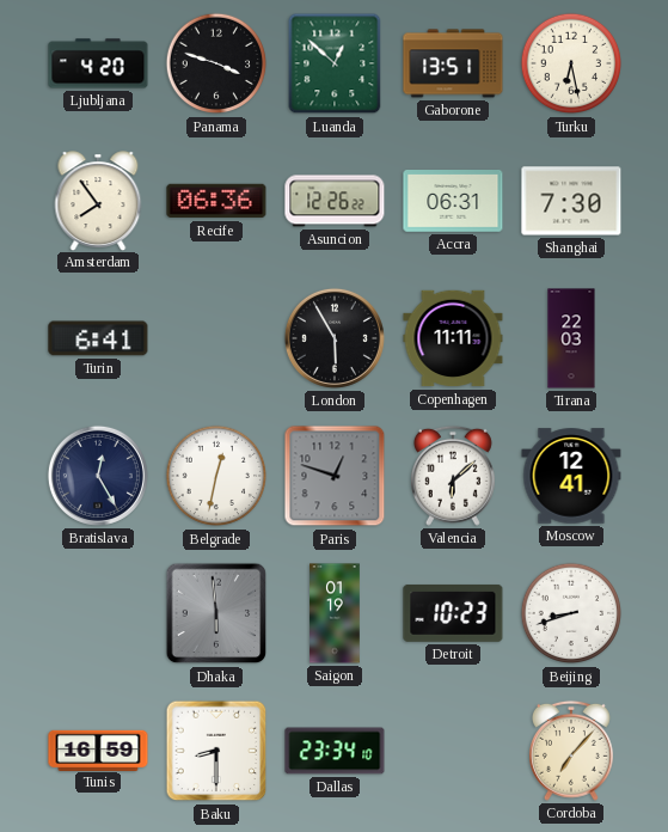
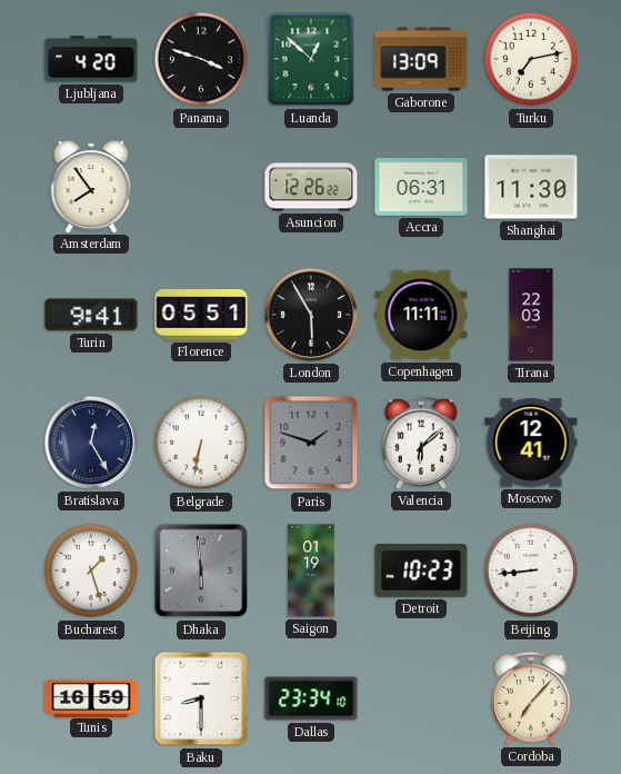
Gaborone: 13:51 -> 13:09
Turku: 6:28 -> 7:13
Recife: 06:36 -> none
Shanghai: 7:30 -> 11:30
Turin: 6:41 -> 9:41
Florence: none -> 05:51
Belgrade: 12:32 -> 6:32
Paris: 12:48 -> 1:48
Bucharest: none -> 1:27
Beijing: 8:42 -> 8:44
